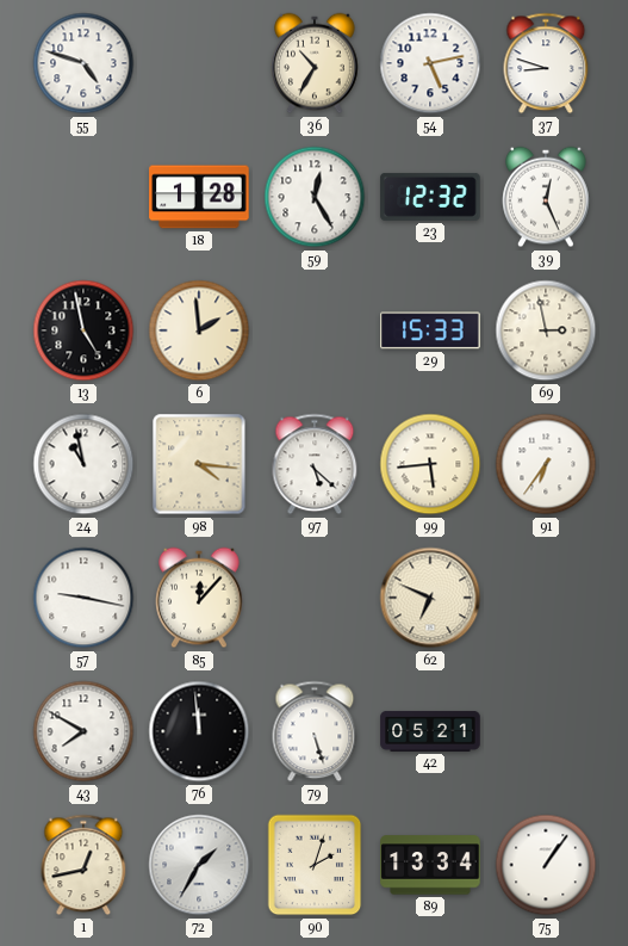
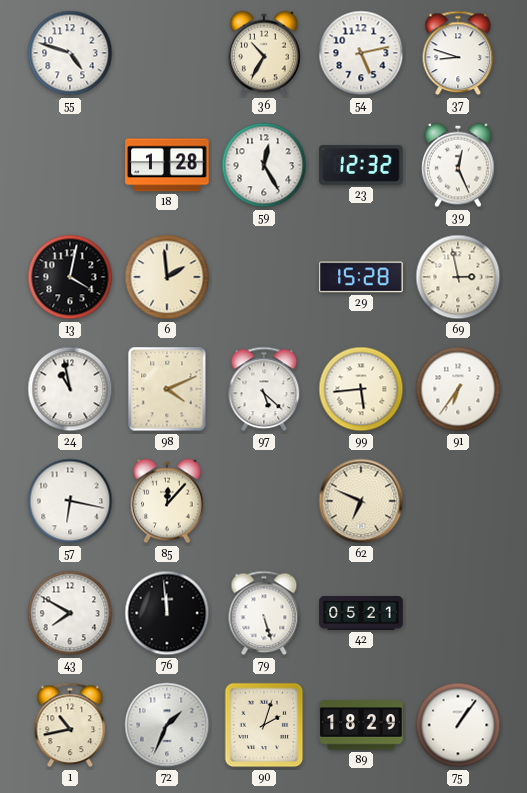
13: 4:58 -> 4:02
29: 15:33 -> 15:28
98: 4:16 -> 4:11
57: 9:17 -> 6:17
1: 12:43 -> 10:43
72: 1:35 -> 1:34
89: 13:34 -> 18:29
